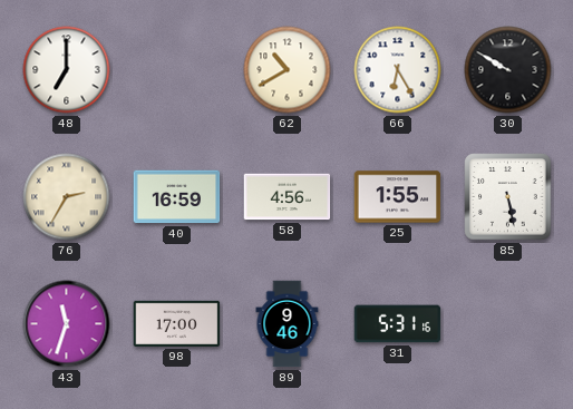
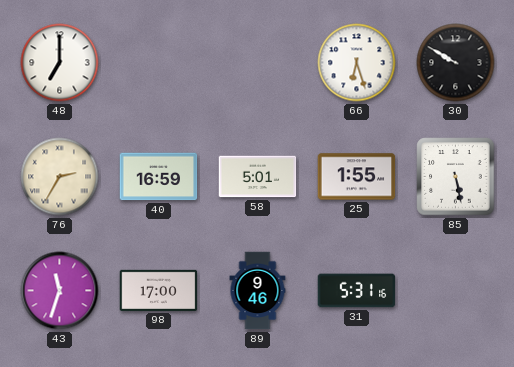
62: 10:40 -> none
66: 6:25 -> 6:27
58: 4:56 -> 5:01
